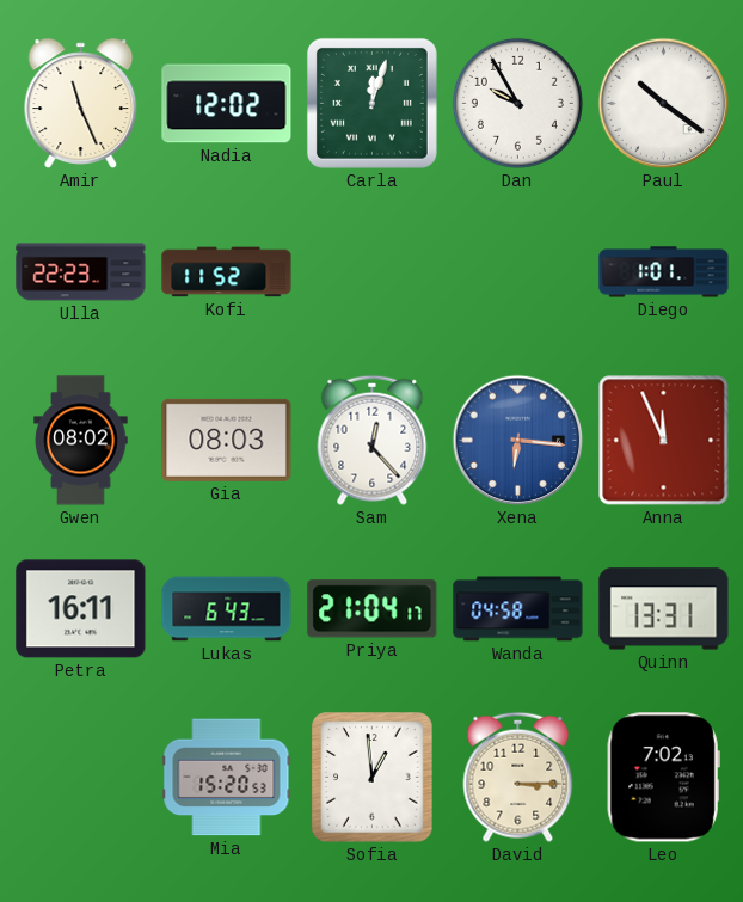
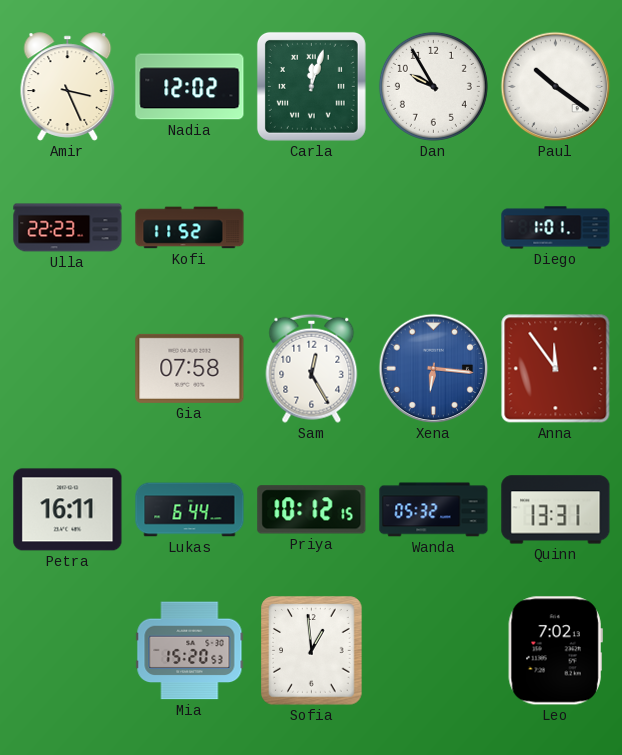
Amir: 11:26 -> 3:26
Gwen: 08:02 -> none
Gia: 08:03 -> 07:58
Sam: 12:23 -> 12:25
Anna: 11:56 -> 11:54
Lukas: 6:43 -> 6:44
Priya: 21:04 -> 10:12
Wanda: 04:58 -> 05:32
David: 3:15 -> none
